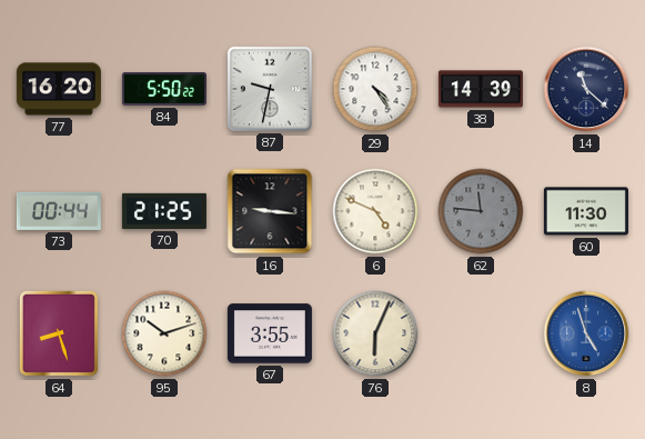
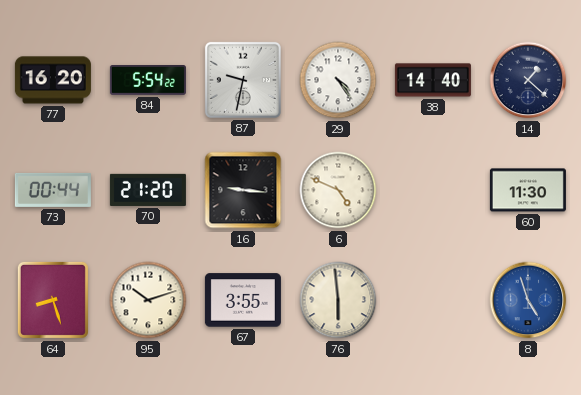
84: 5:50 -> 5:54
38: 14:39 -> 14:40
14: 11:22 -> 1:22
70: 21:25 -> 21:20
62: 11:46 -> none
76: 6:04 -> 5:59
